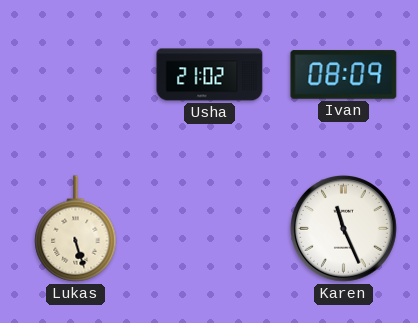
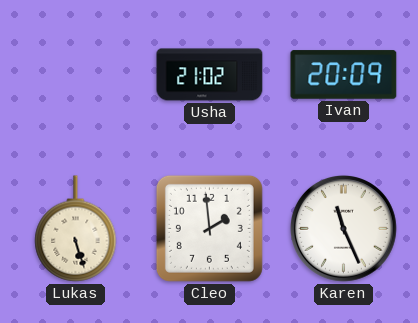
Ivan: 08:09 -> 20:09
Cleo: none -> 1:59
